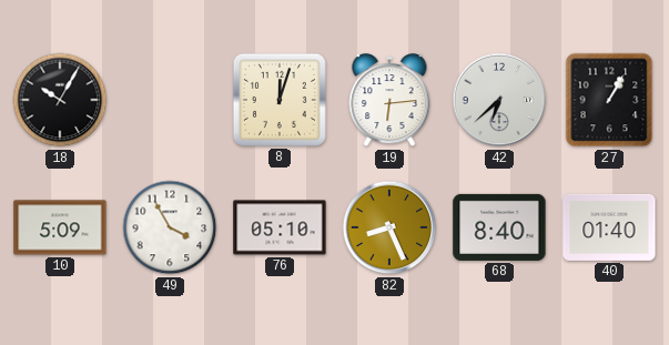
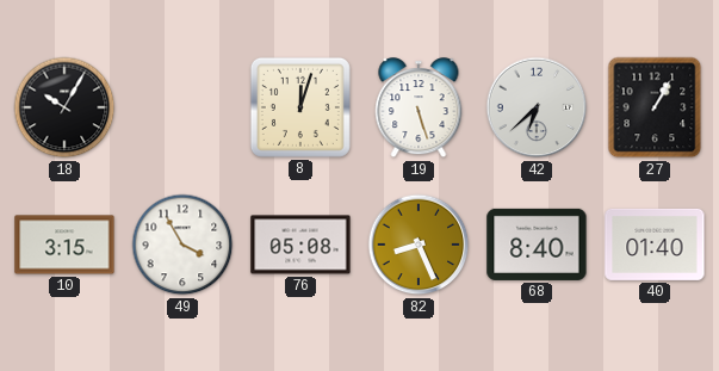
19: 6:14 -> 5:27
10: 5:09 -> 3:15
76: 05:10 -> 05:08
